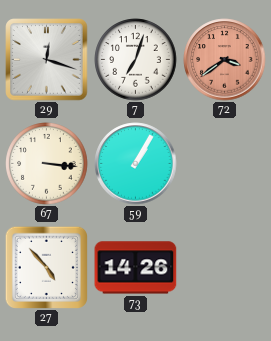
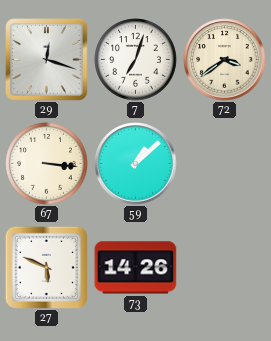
72 dial: salmon -> cream
59: 1:05 -> 1:08
27: 4:53 -> 5:49
